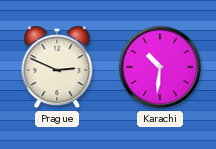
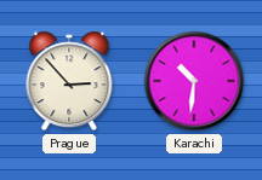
Prague: 2:49 -> 2:53
